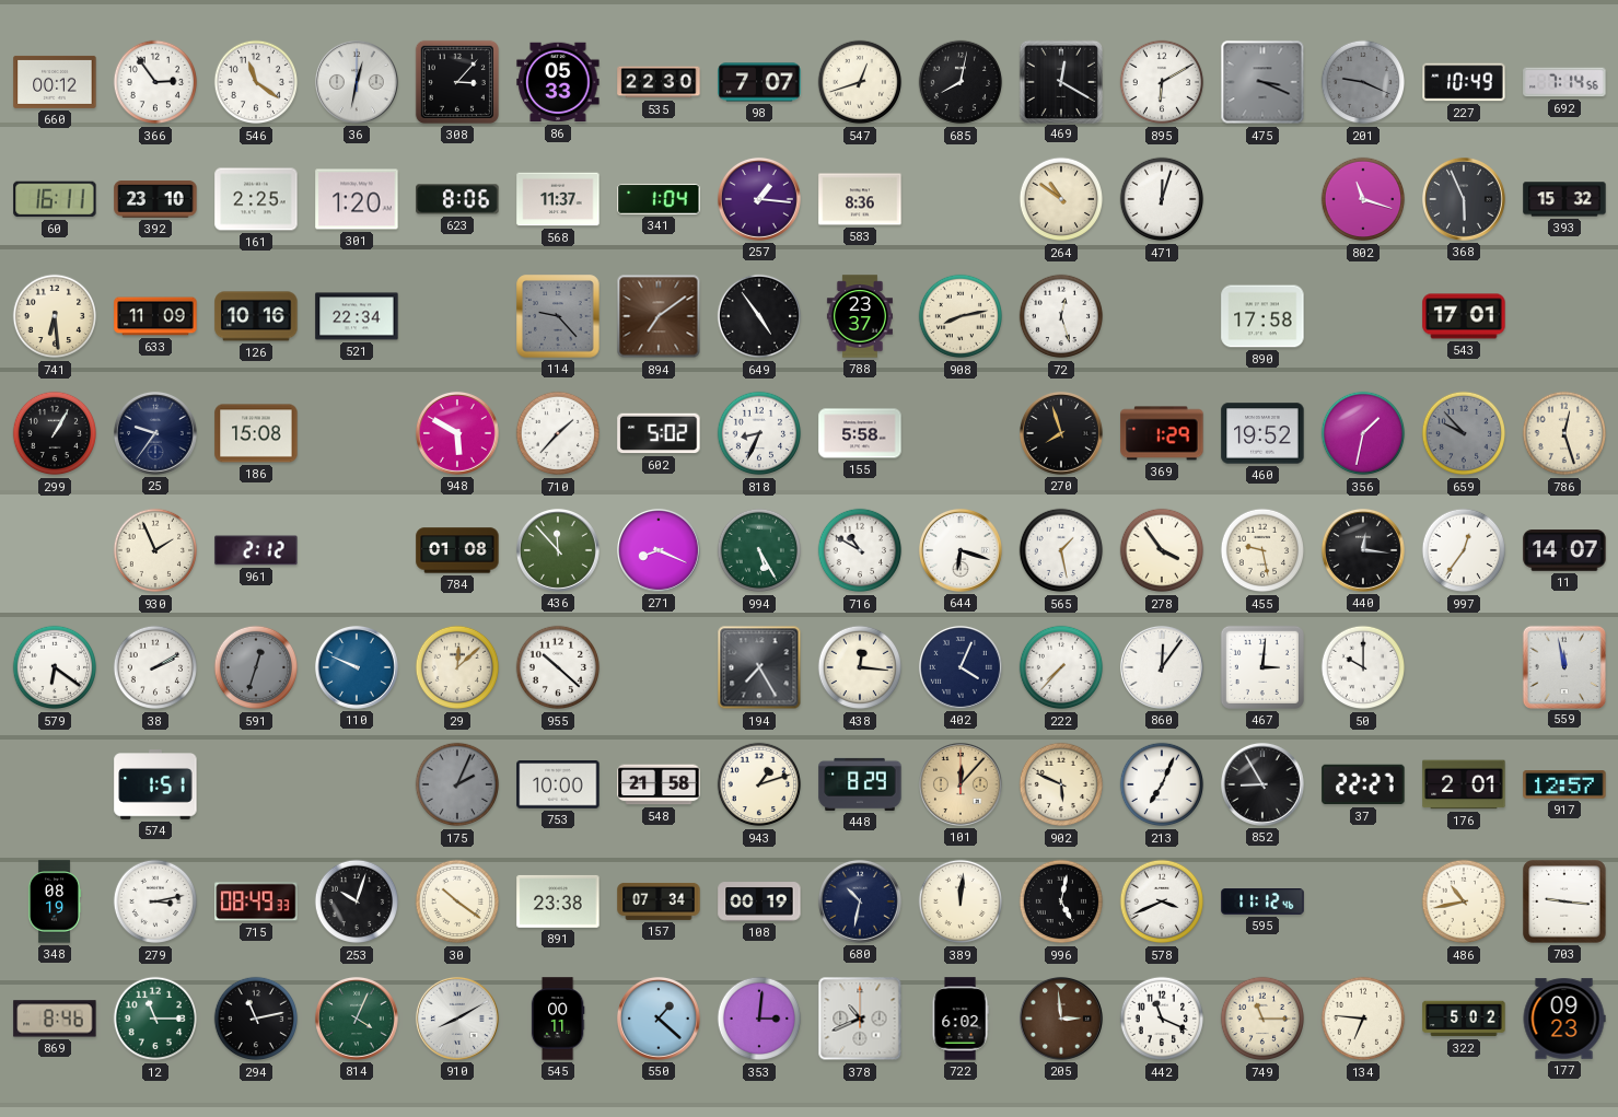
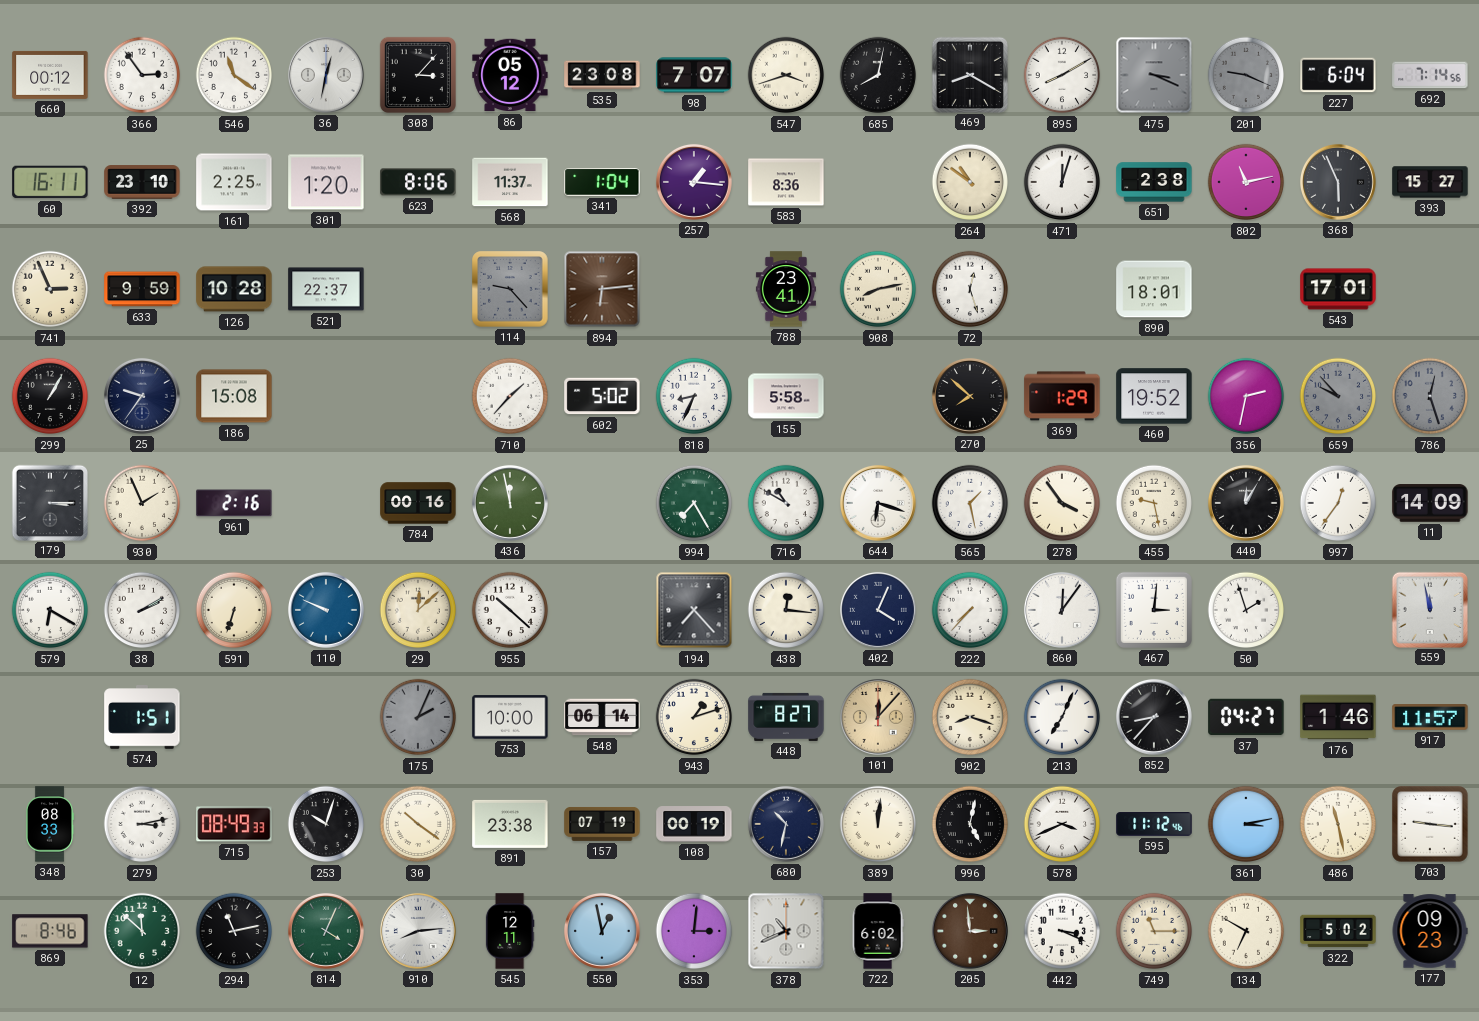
86: 05:33 -> 05:12
535: 22:30 -> 23:08
547: 12:42 -> 3:42
469: 12:20 -> 8:20
895: 6:10 -> 8:10
227: 10:49 -> 6:04
651: none -> 2:38
802: 11:18 -> 11:13
393: 15:32 -> 15:27
741: 6:29 -> 2:56
633: 11:09 -> 9:59
126: 10:16 -> 10:28
521: 22:34 -> 22:37
894: 7:09 -> 6:14
649: 4:54 -> none
788: 23:37 -> 23:41
890: 17:58 -> 18:01
948: 5:50 -> none
270: 7:57 -> 7:52
356: 1:32 -> 2:32
786 dial: cream -> grey
179: none -> 3:15
961: 2:12 -> 2:16
784: 01:08 -> 00:16
436: 11:53 -> 11:58
271: 8:19 -> none
994: 5:25 -> 7:25
440: 12:16 -> 12:05
11: 14:07 -> 14:09
579: 6:21 -> 6:20
591: 12:33 -> 6:33
591 dial: grey -> cream
194: 7:25 -> 7:23
50: 10:00 -> 1:57
548: 21:58 -> 06:14
448: 8:29 -> 8:27
902: 5:49 -> 8:18
852: 8:55 -> 8:37
37: 22:27 -> 04:27
176: 2:01 -> 1:46
917: 12:57 -> 11:57
348: 08:19 -> 08:33
157: 07:34 -> 07:19
361: none -> 3:13
486: 10:43 -> 11:28
12: 11:15 -> 11:52
910: 8:10 -> 8:14
545: 00:11 -> 12:11
550: 1:22 -> 12:58
442: 11:19 -> 3:19
134: 6:46 -> 6:50
